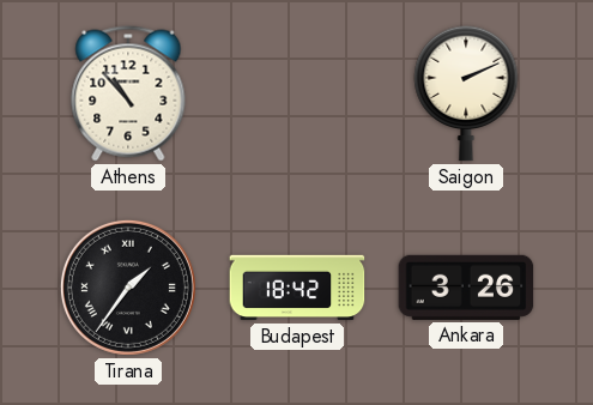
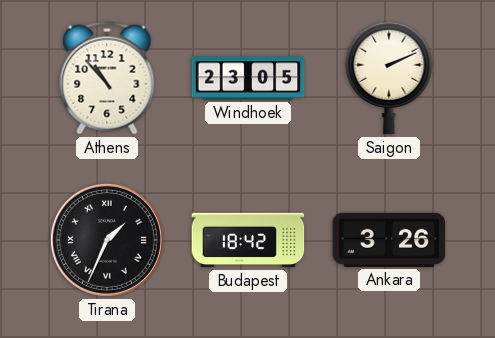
Windhoek: none -> 23:05
Tirana: 1:36 -> 1:34
